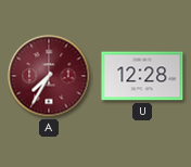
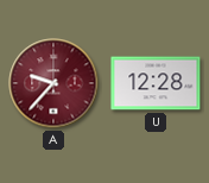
A: 7:35 -> 9:37
